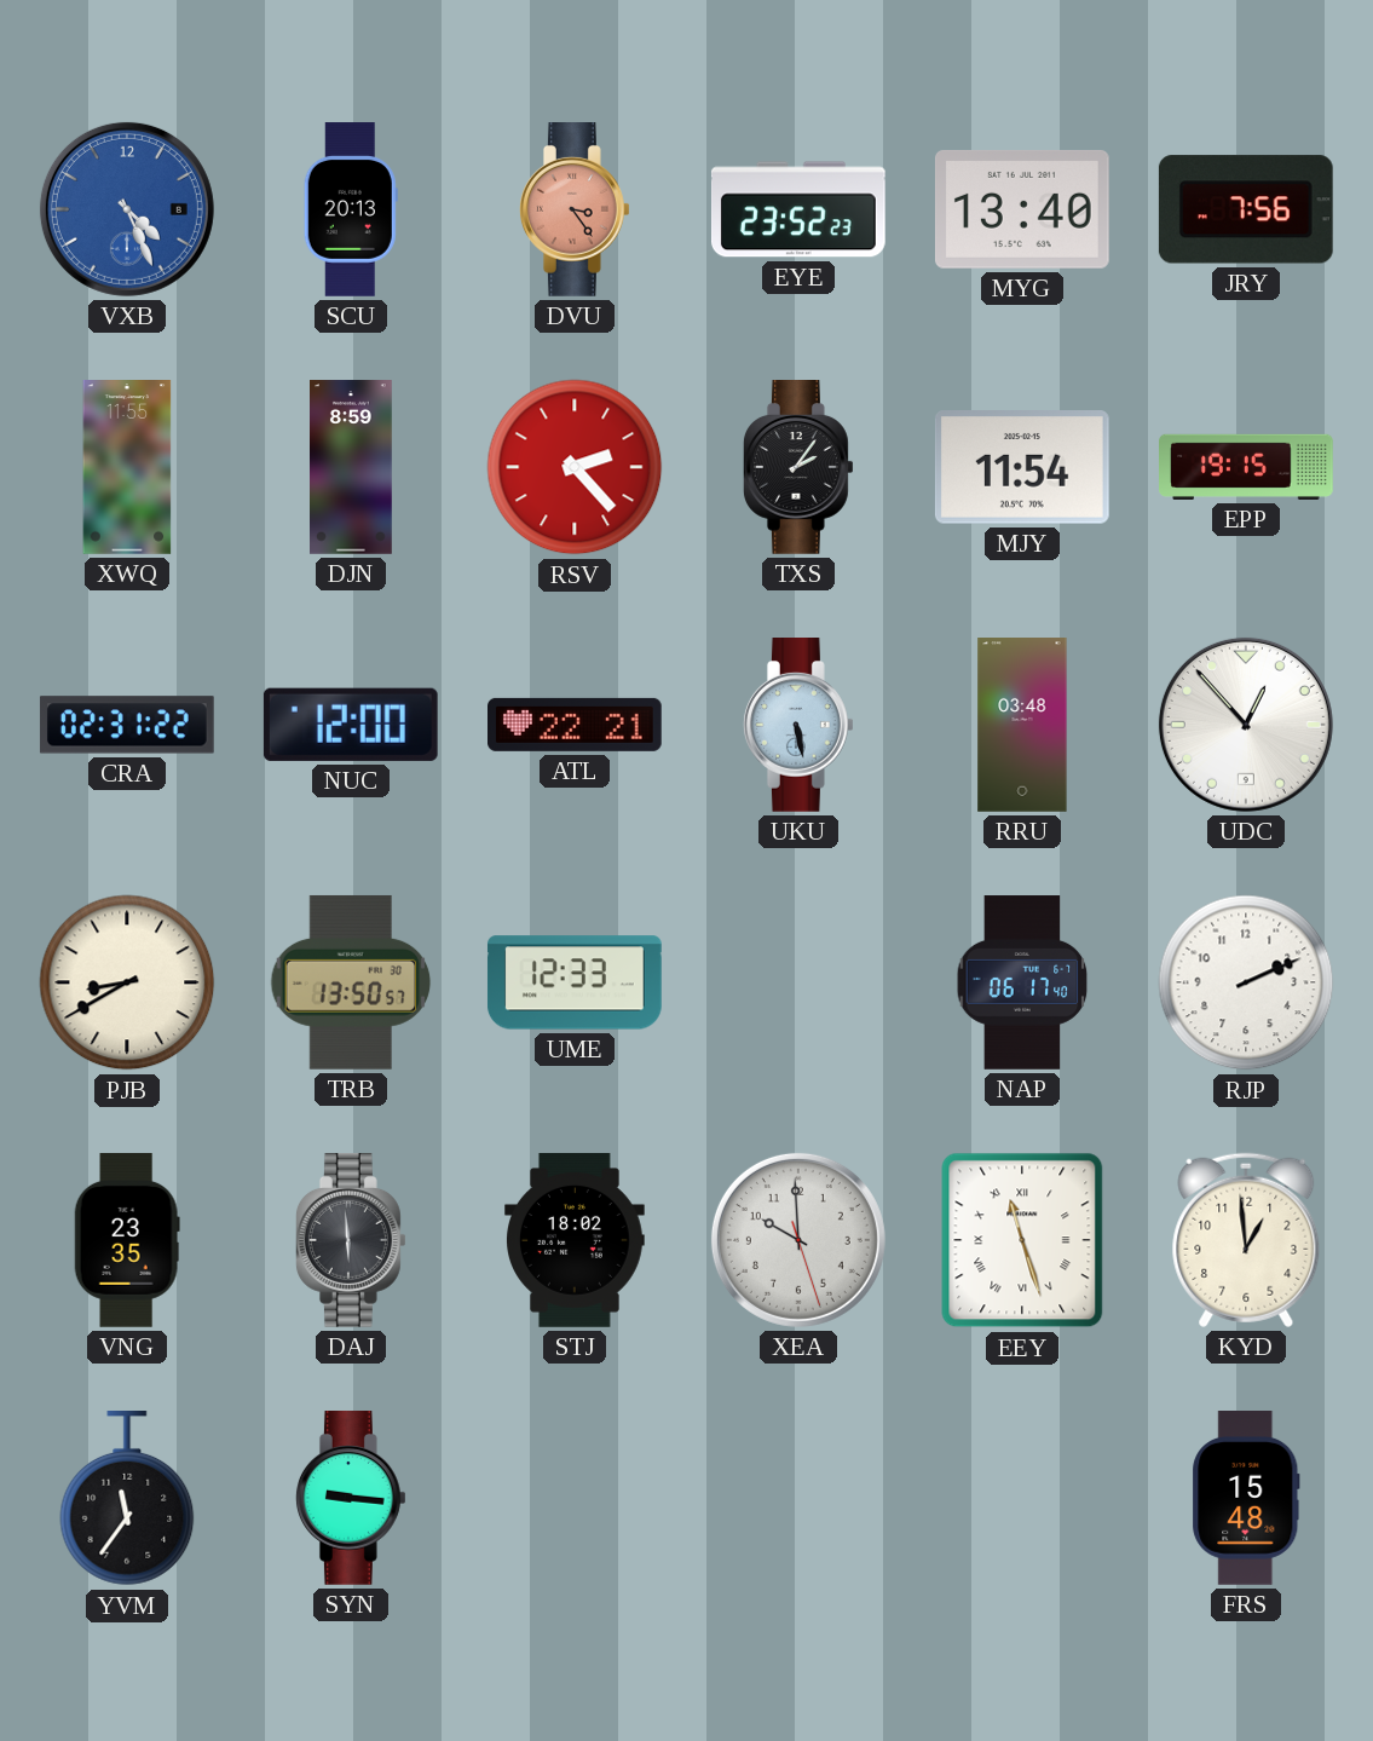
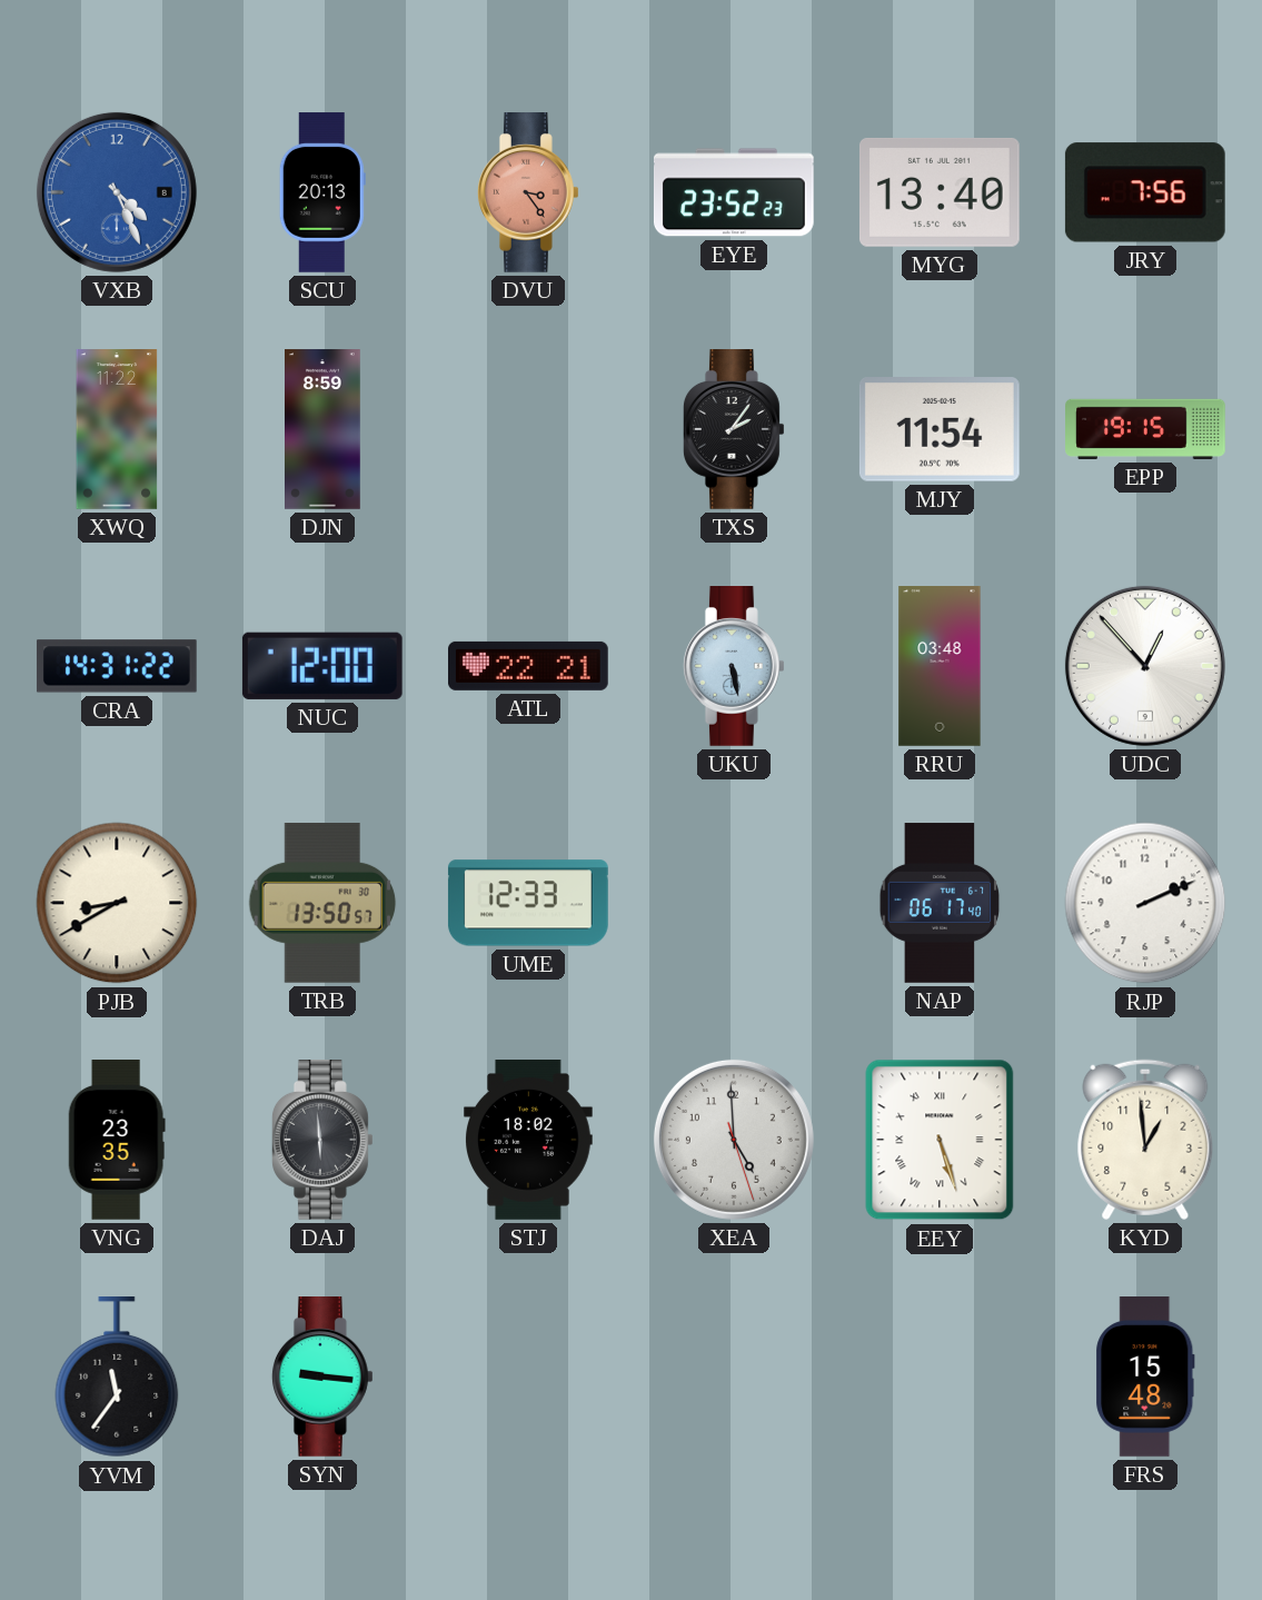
XWQ: 11:55 -> 11:22
RSV: 2:23 -> none
CRA: 02:31 -> 14:31
XEA: 9:59 -> 4:59
EEY: 11:27 -> 5:27
